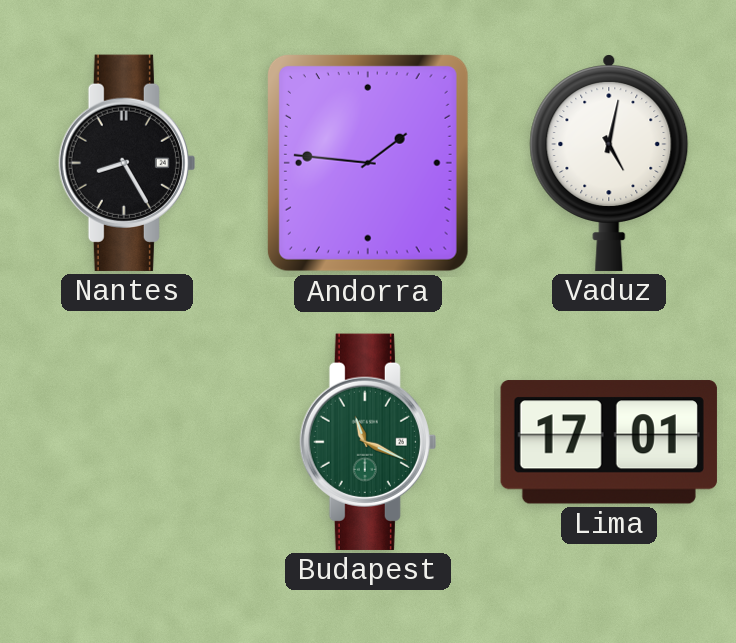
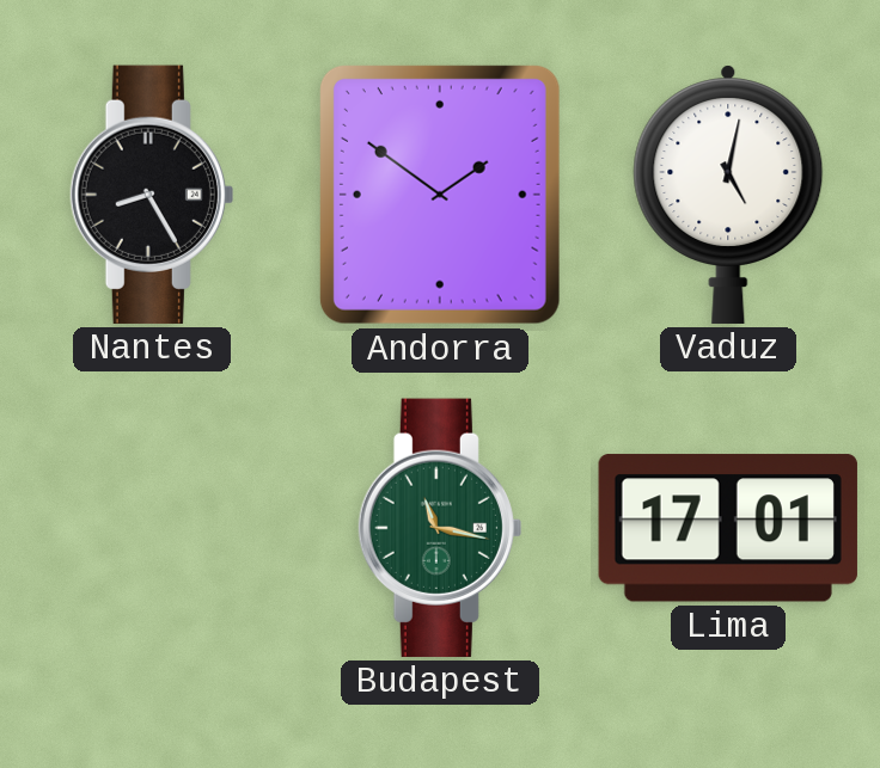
Andorra: 1:46 -> 1:51
Budapest: 11:19 -> 11:17
